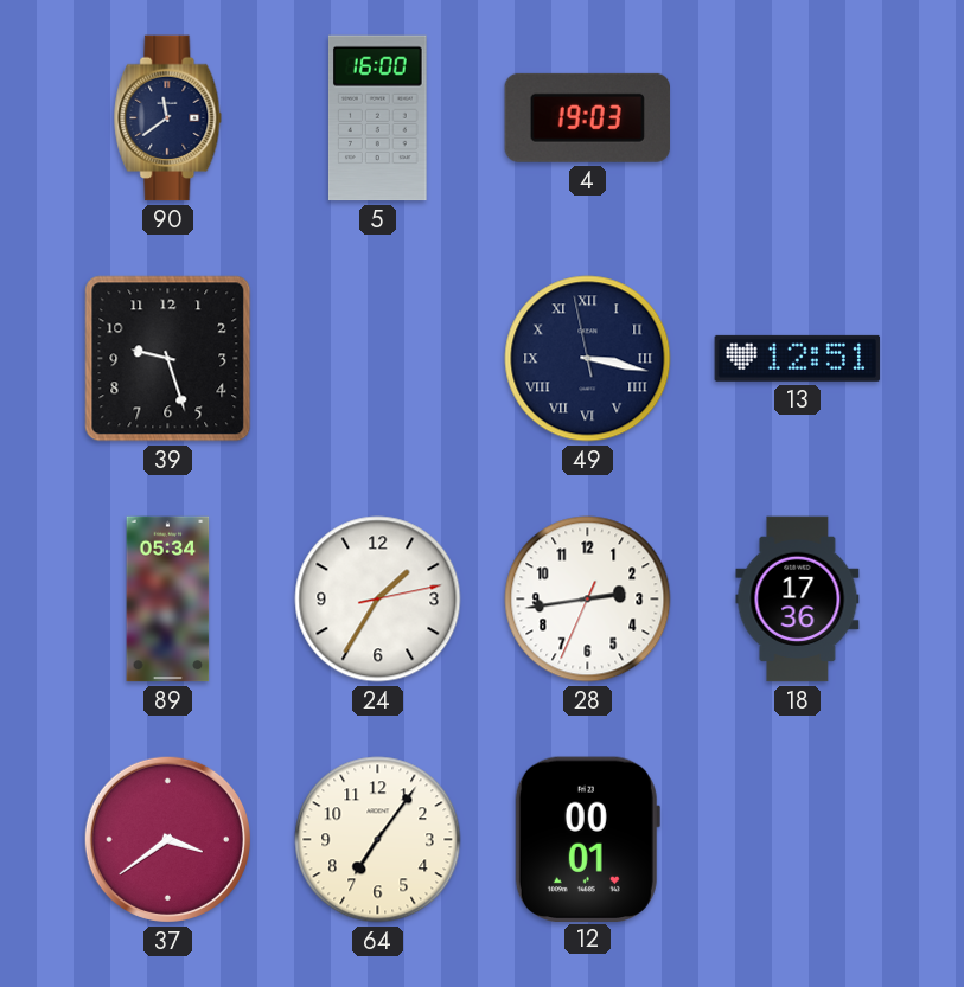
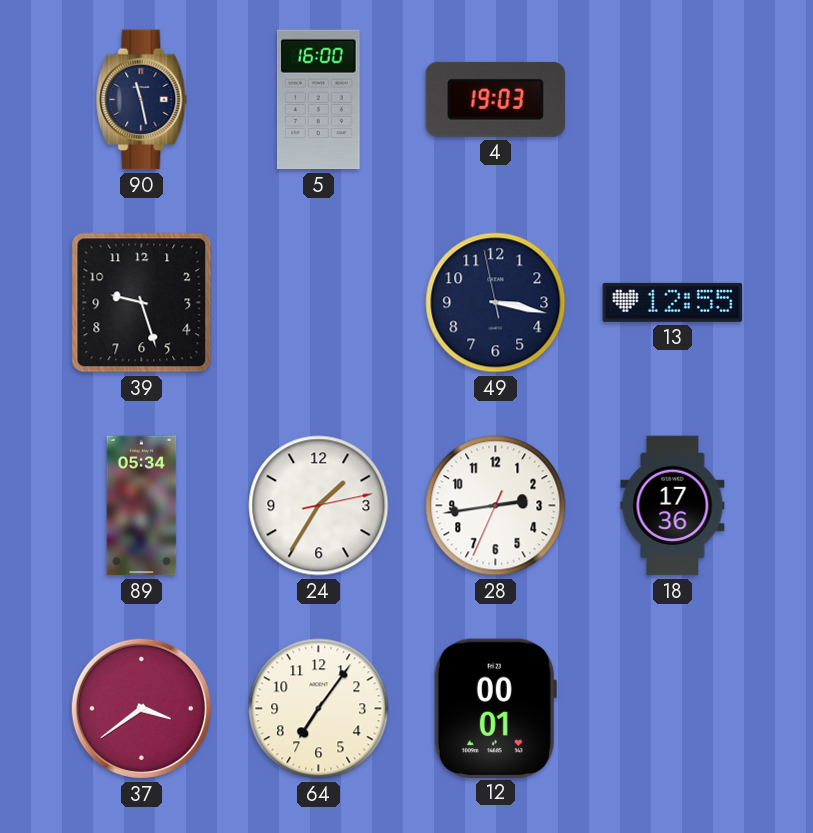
90: 11:39 -> 11:28
49 numerals: Roman -> Arabic
13: 12:51 -> 12:55
